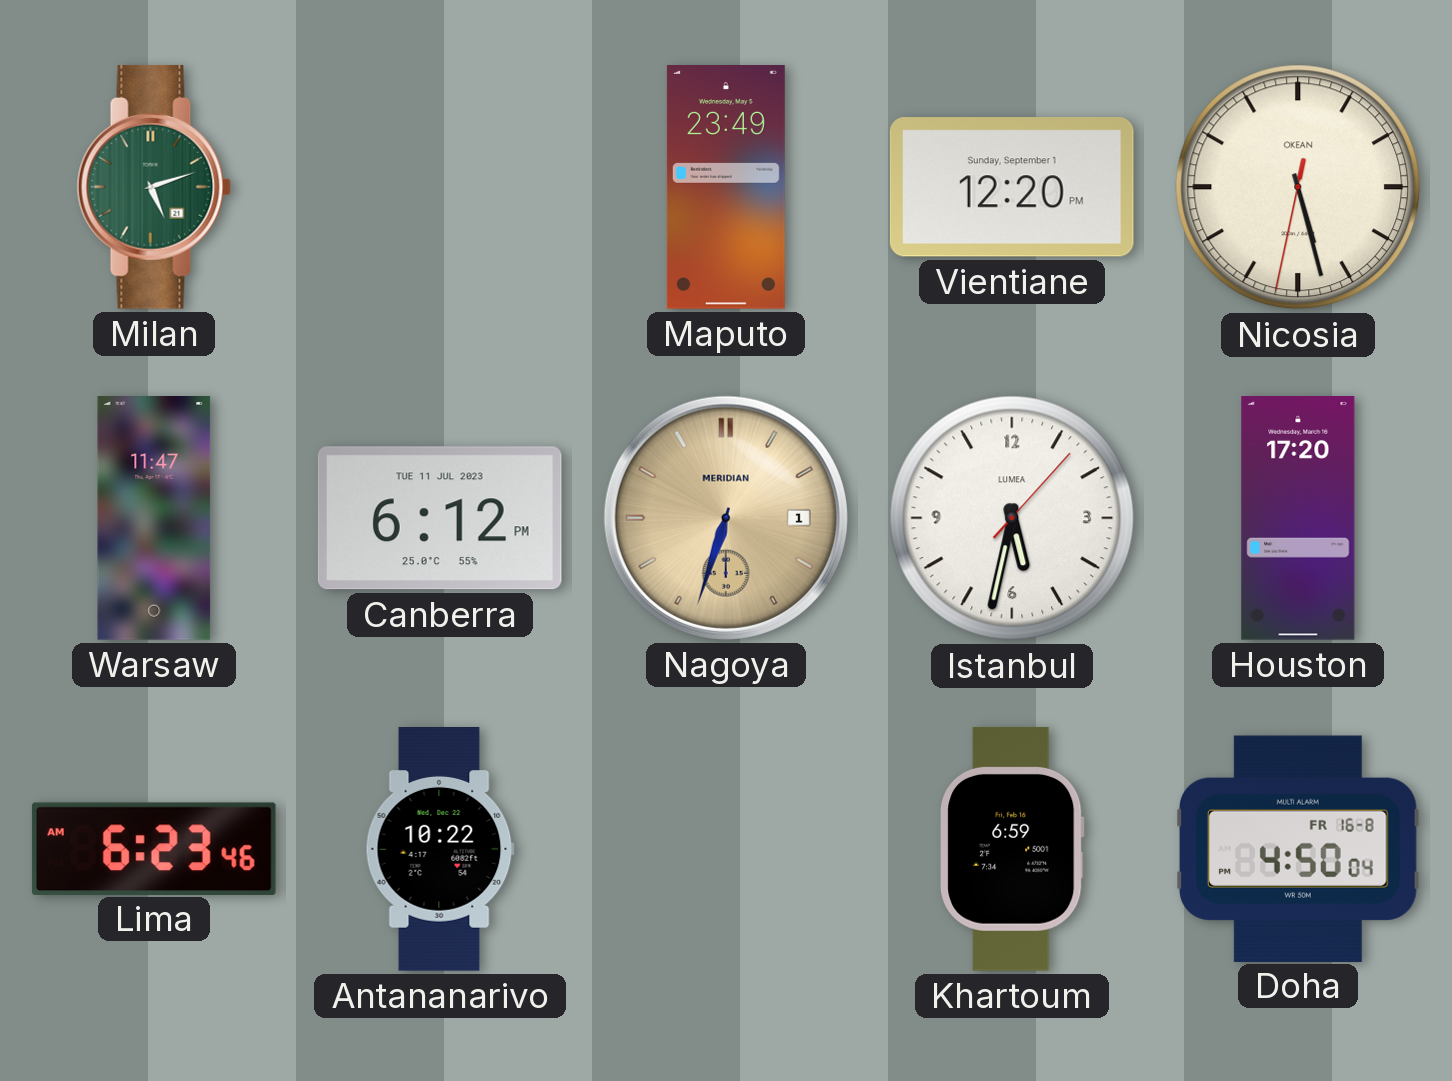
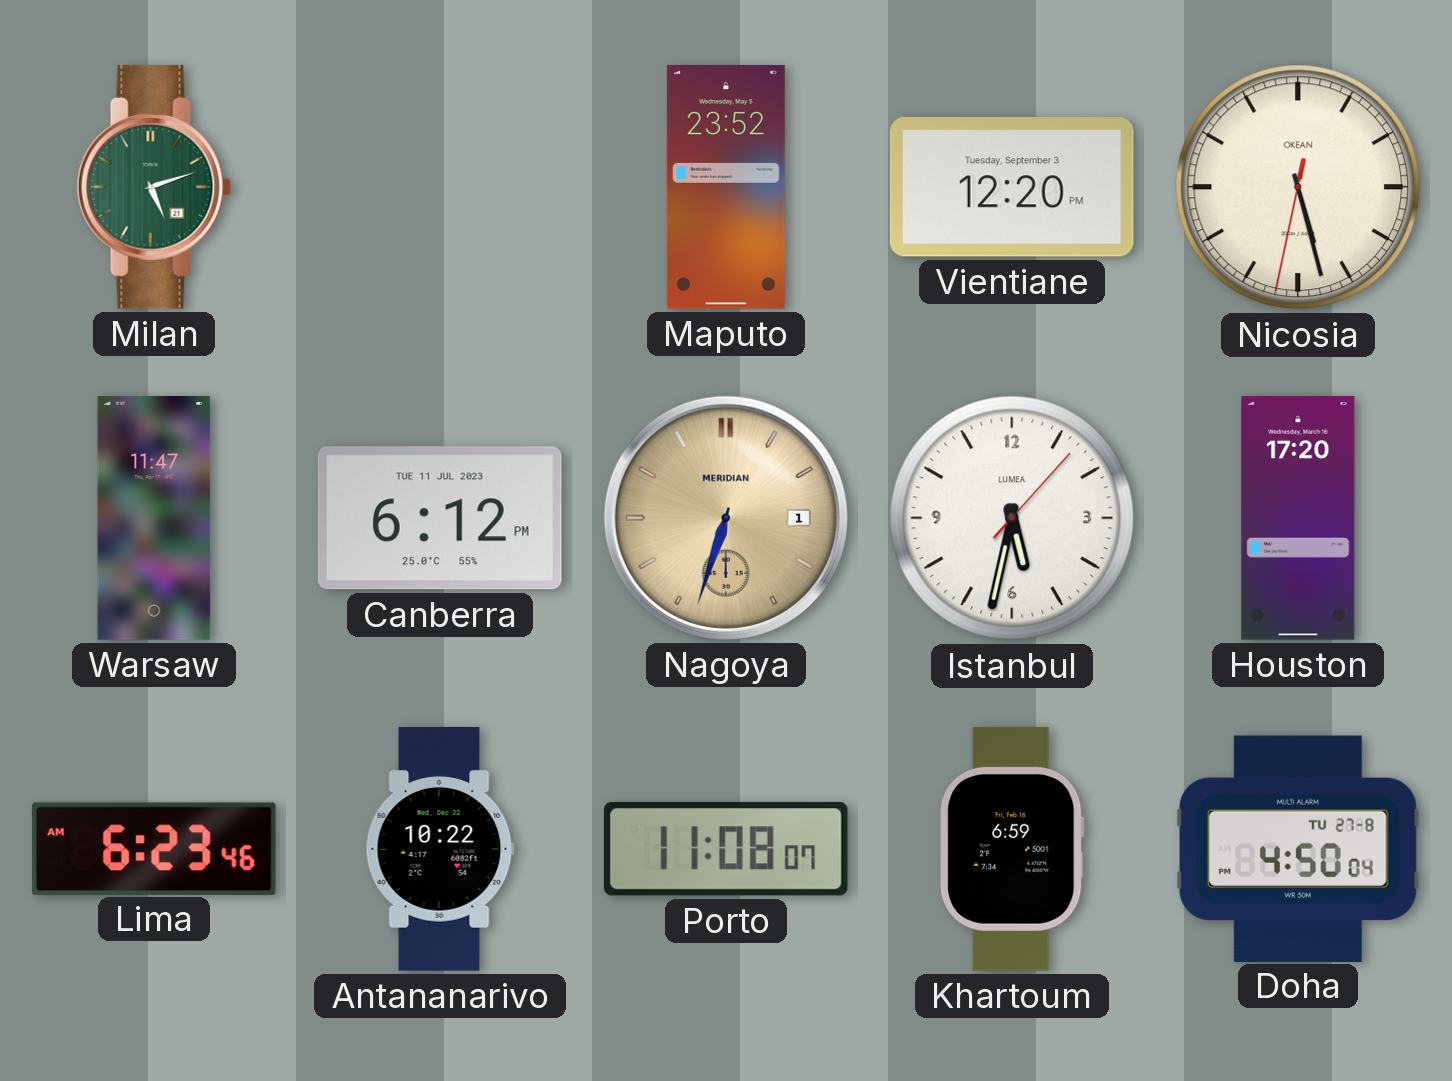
Maputo: 23:49 -> 23:52
Vientiane date: Sunday, September 1 -> Tuesday, September 3
Porto: none -> 11:08
Doha date: FR 16-8 -> TU 27-8
